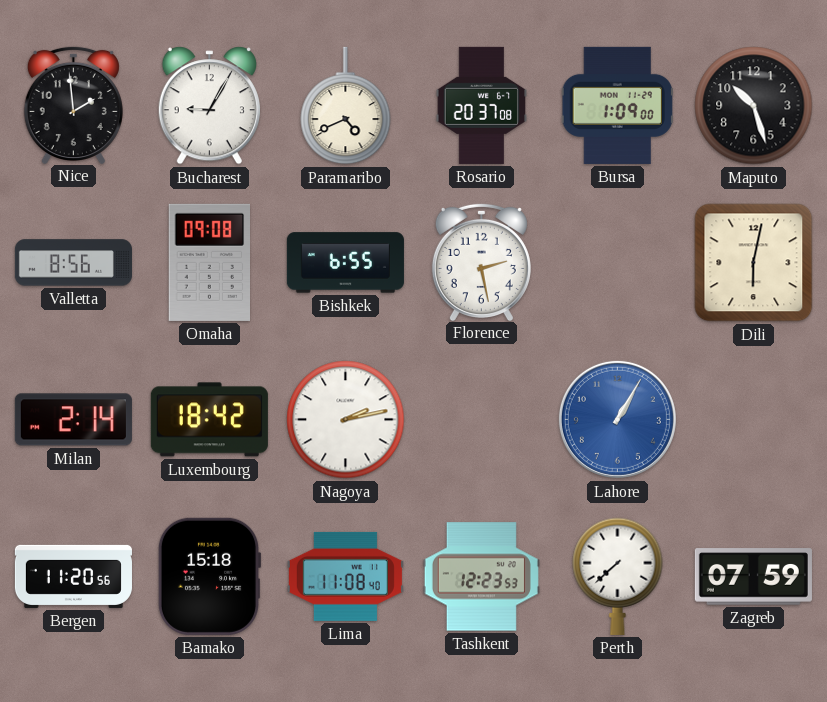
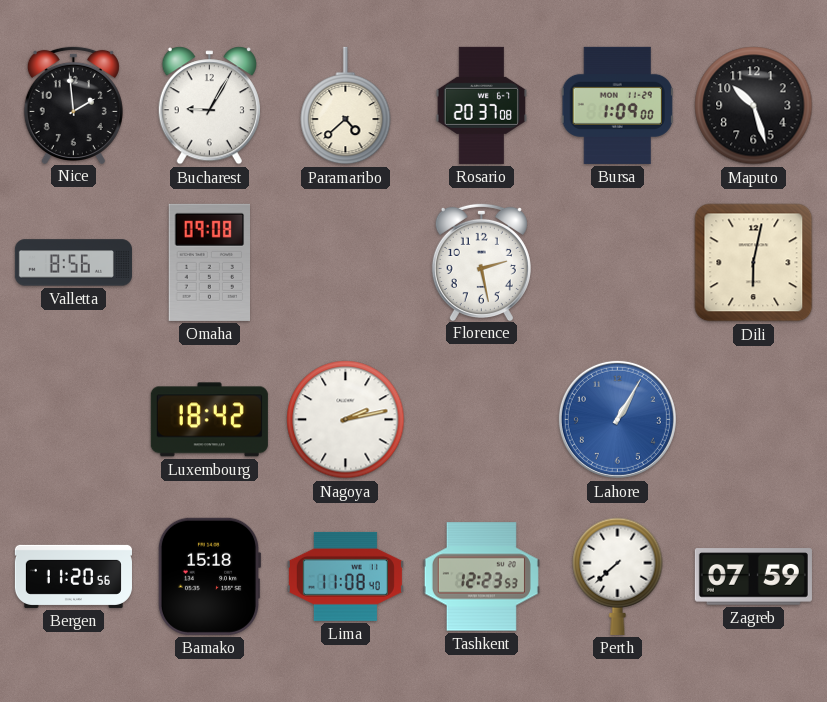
Paramaribo: 4:41 -> 4:38
Bishkek: 6:55 -> none
Milan: 2:14 -> none
